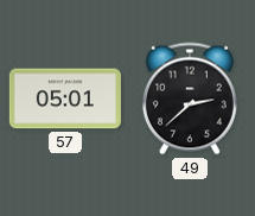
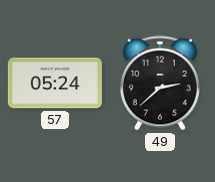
57: 05:01 -> 05:24
